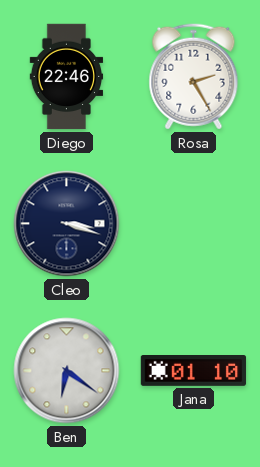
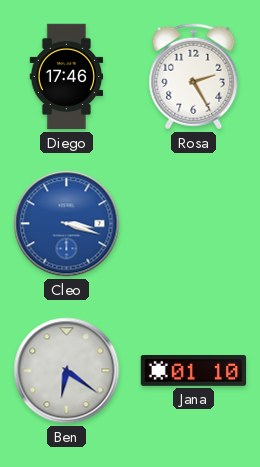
Diego: 22:46 -> 17:46
Cleo dial: navy -> blue
